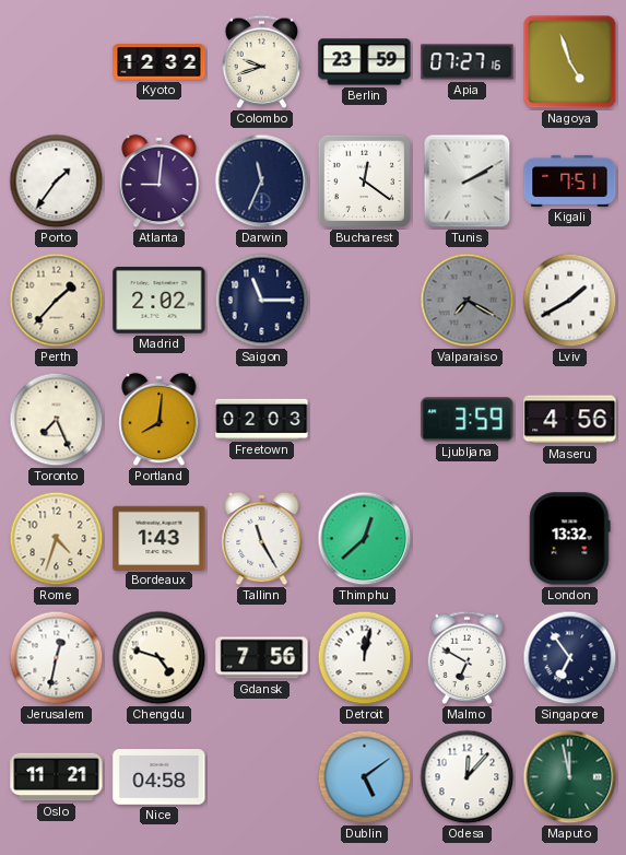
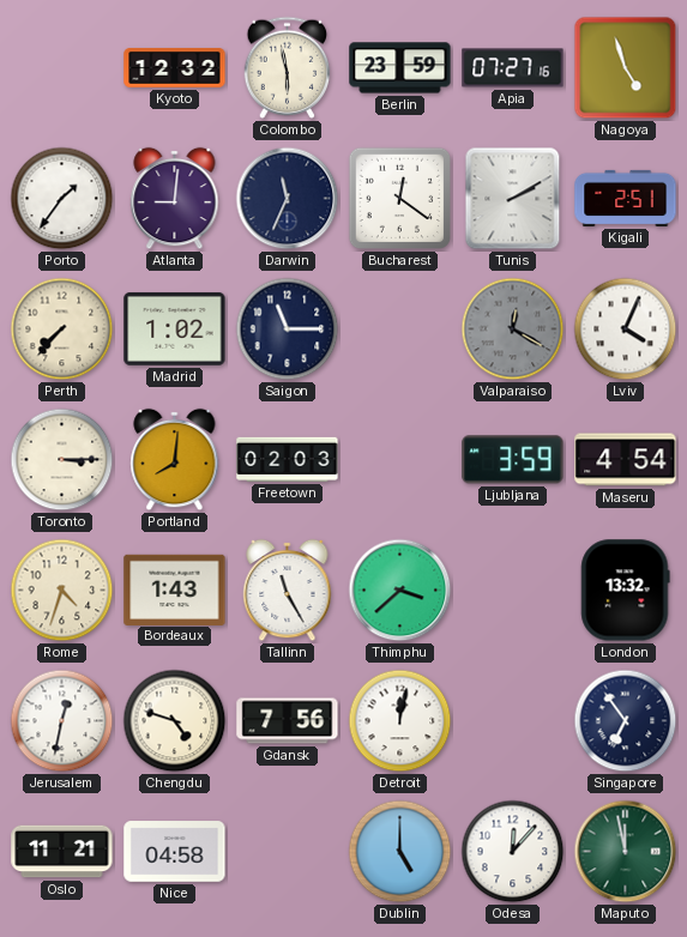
Colombo: 9:42 -> 5:58
Kigali: 7:51 -> 2:51
Perth: 1:37 -> 7:37
Madrid: 2:02 -> 1:02
Valparaiso: 7:20 -> 12:20
Lviv: 1:40 -> 4:04
Toronto: 7:26 -> 3:15
Maseru: 4:56 -> 4:54
Thimphu: 12:38 -> 3:38
Malmo: 6:50 -> none
Dublin: 5:09 -> 5:00
